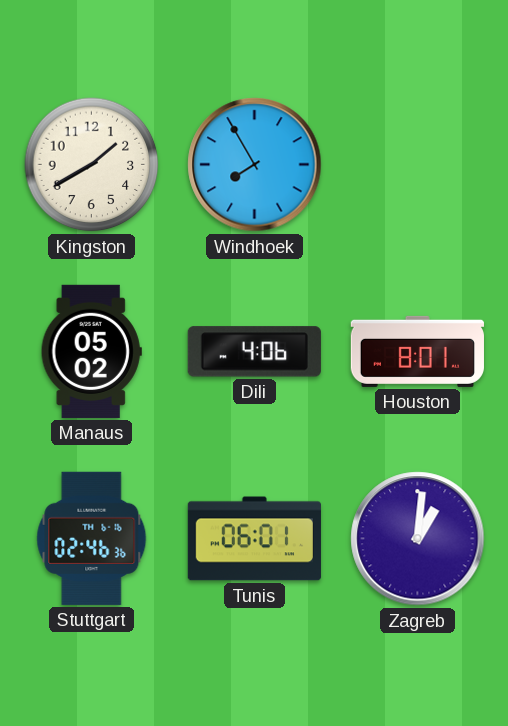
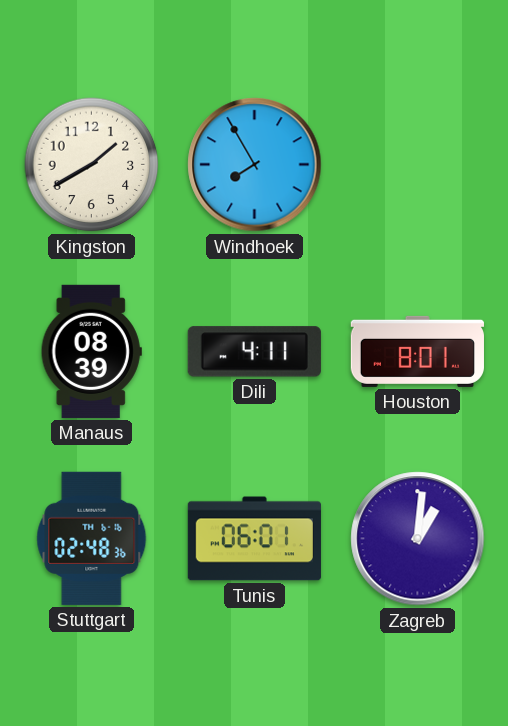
Manaus: 05:02 -> 08:39
Dili: 4:06 -> 4:11
Stuttgart: 02:46 -> 02:48
